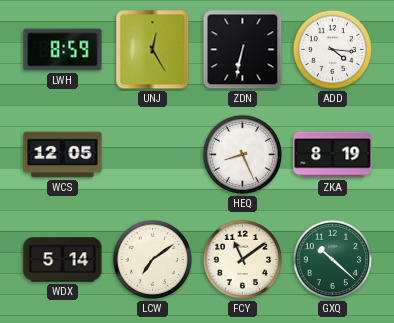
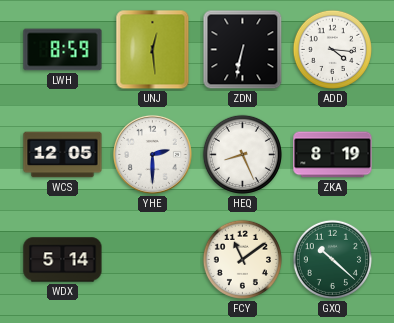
UNJ: 12:25 -> 12:29
YHE: none -> 2:30
LCW: 7:09 -> none
